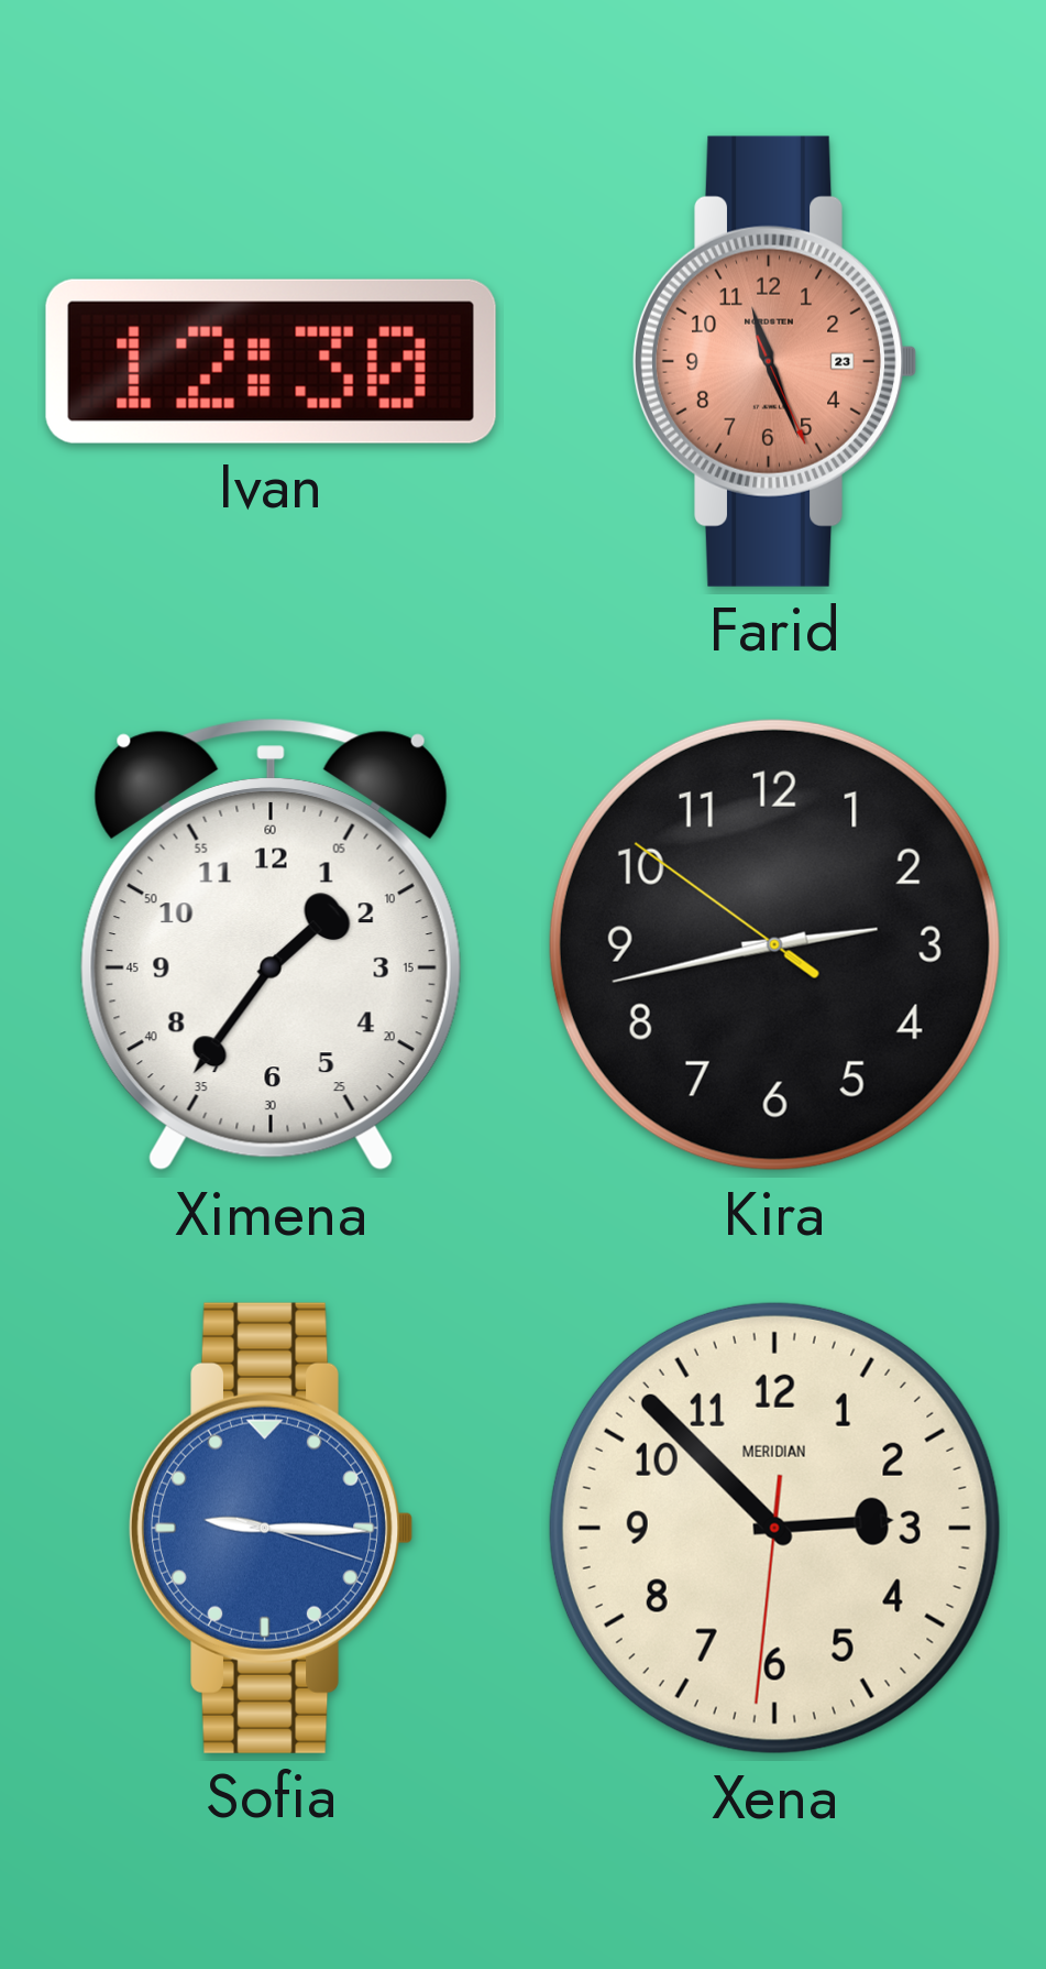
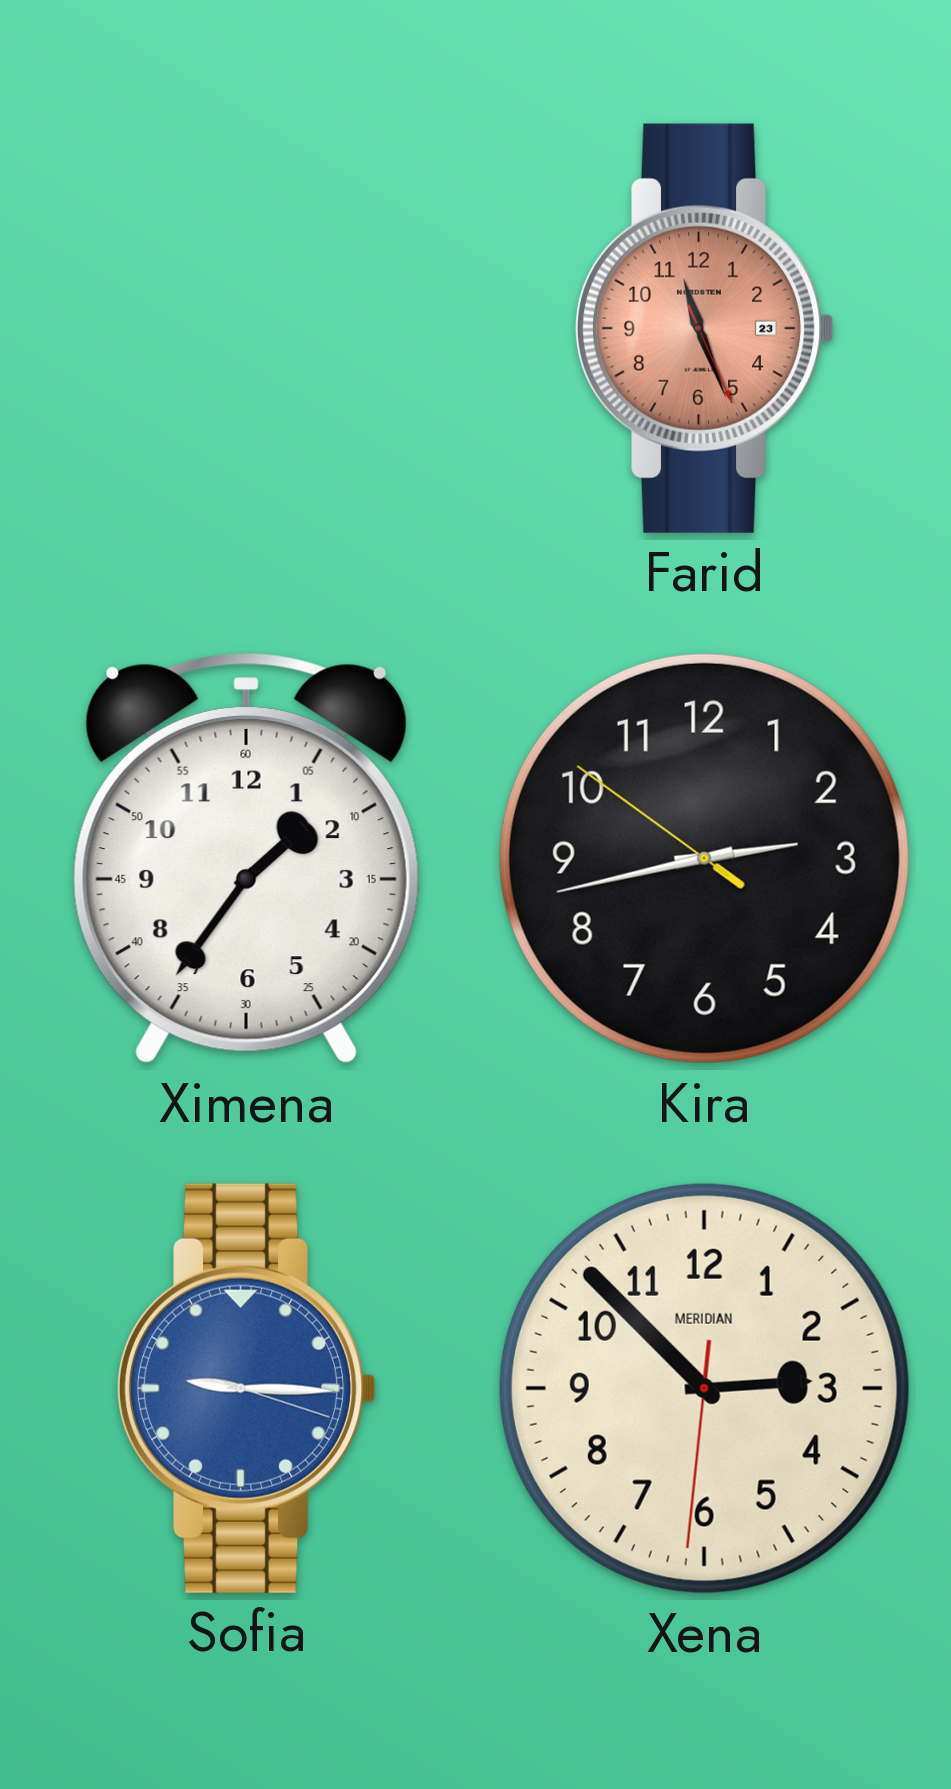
Ivan: 12:30 -> none
